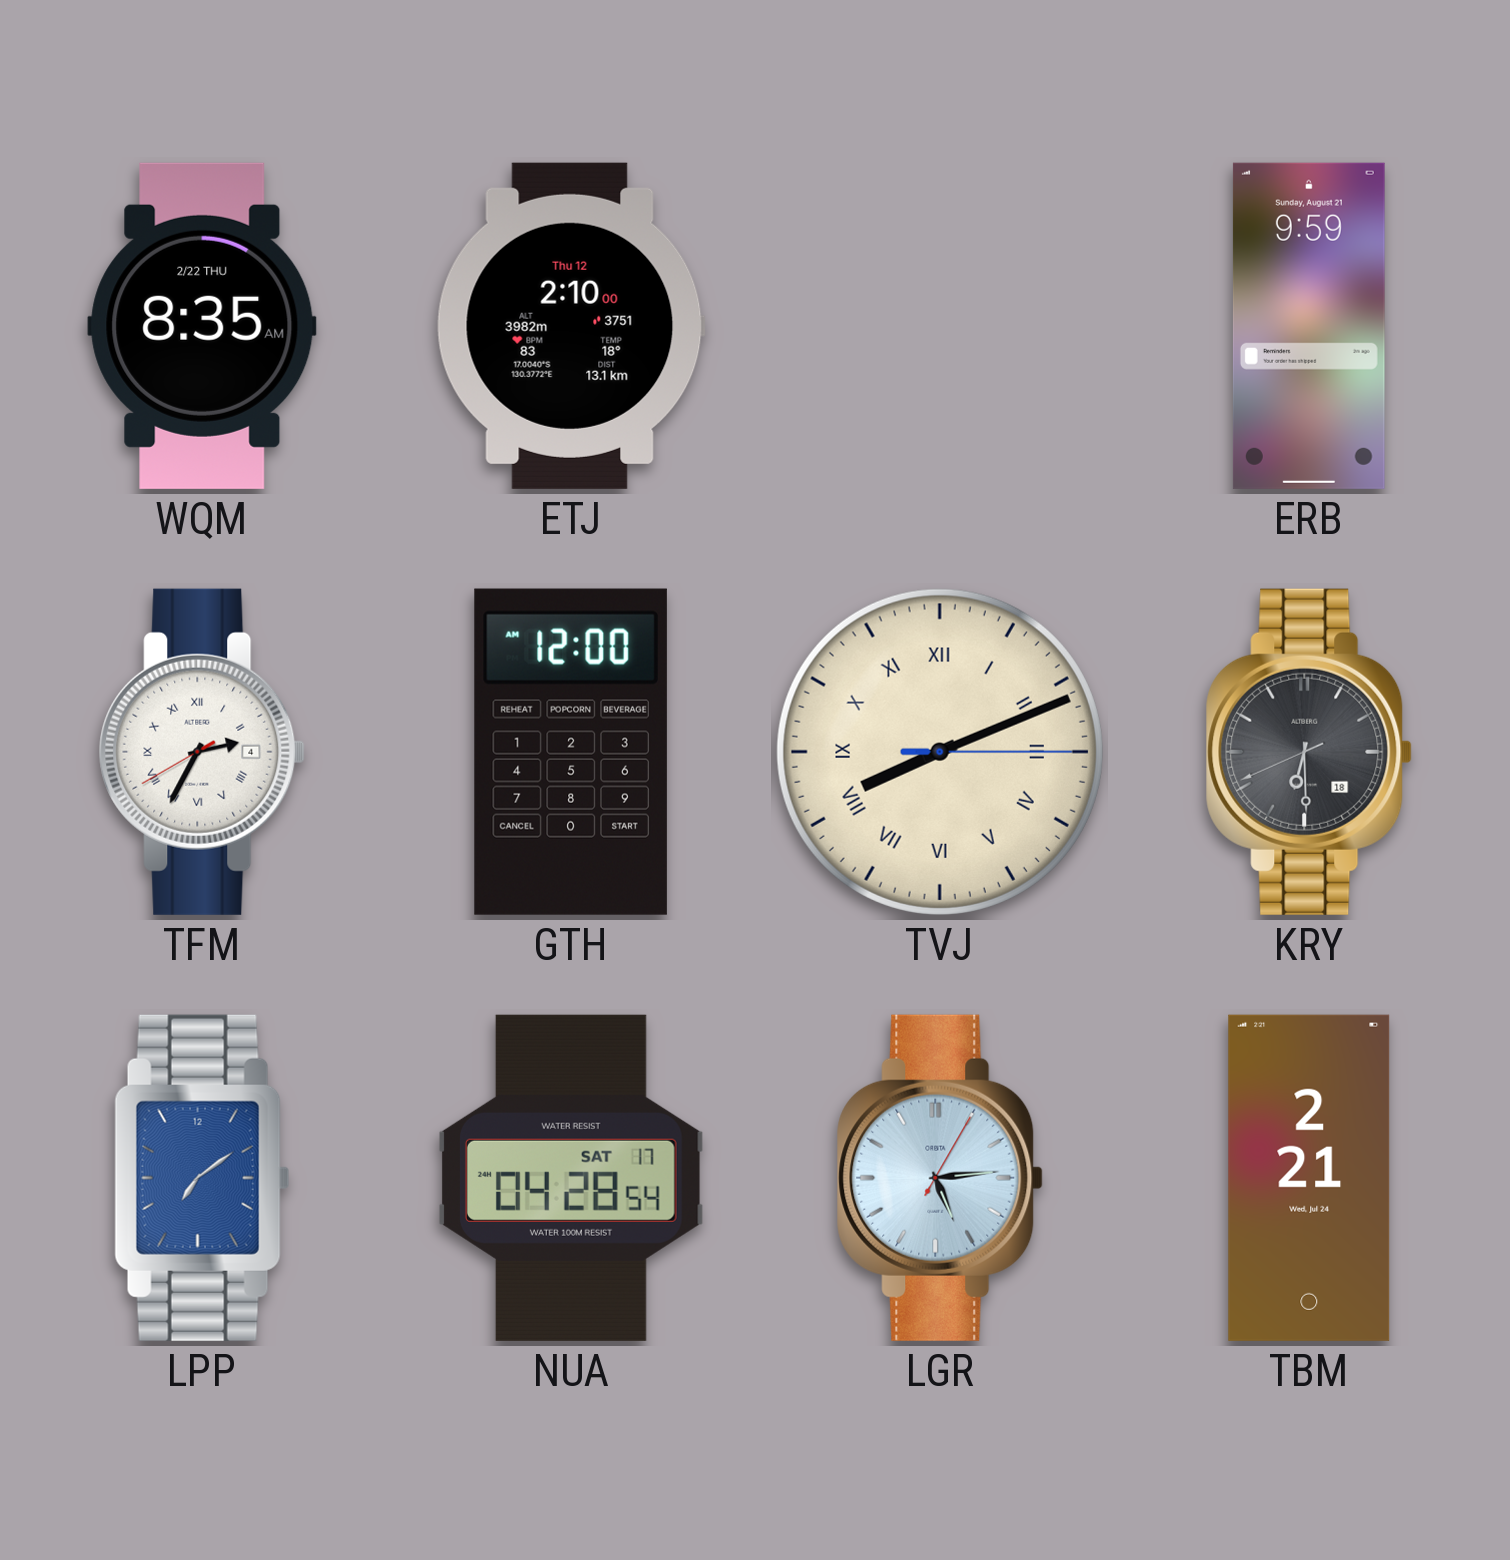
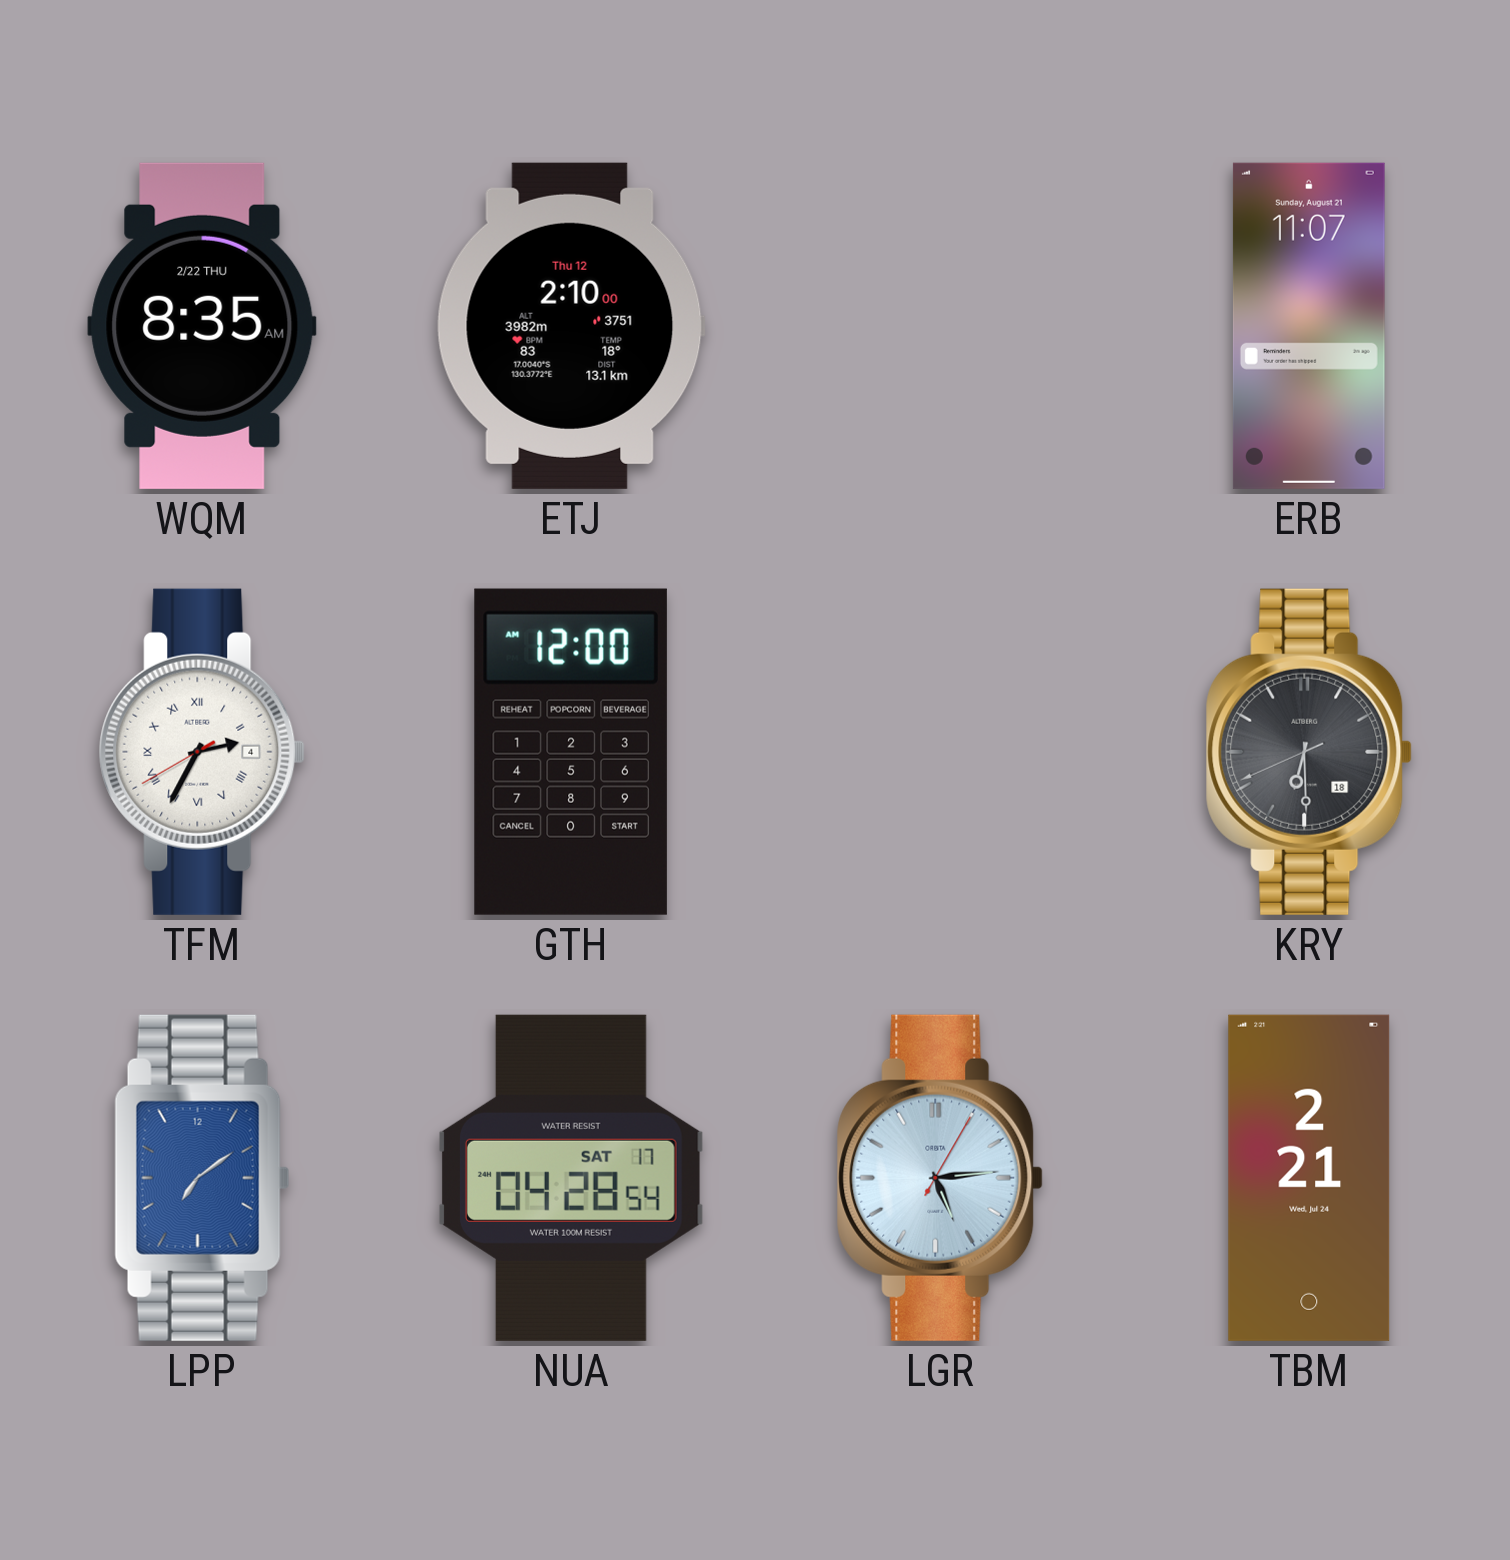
ERB: 9:59 -> 11:07
TVJ: 8:11 -> none
